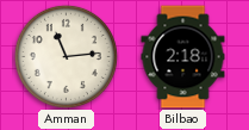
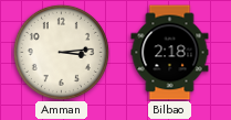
Amman: 11:14 -> 3:14
